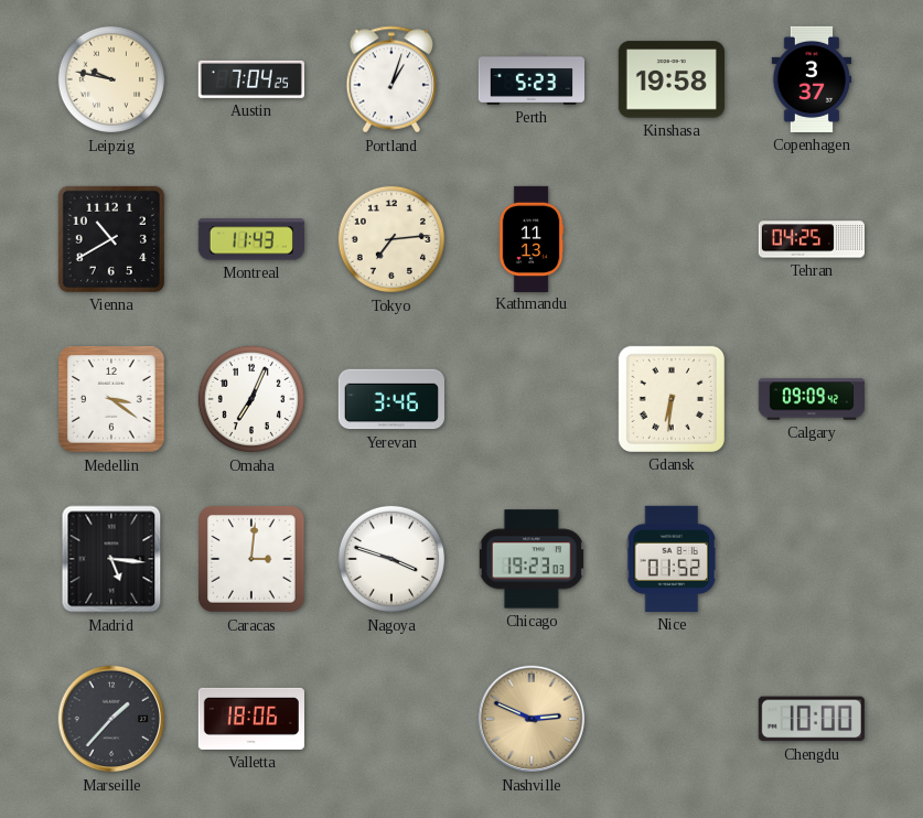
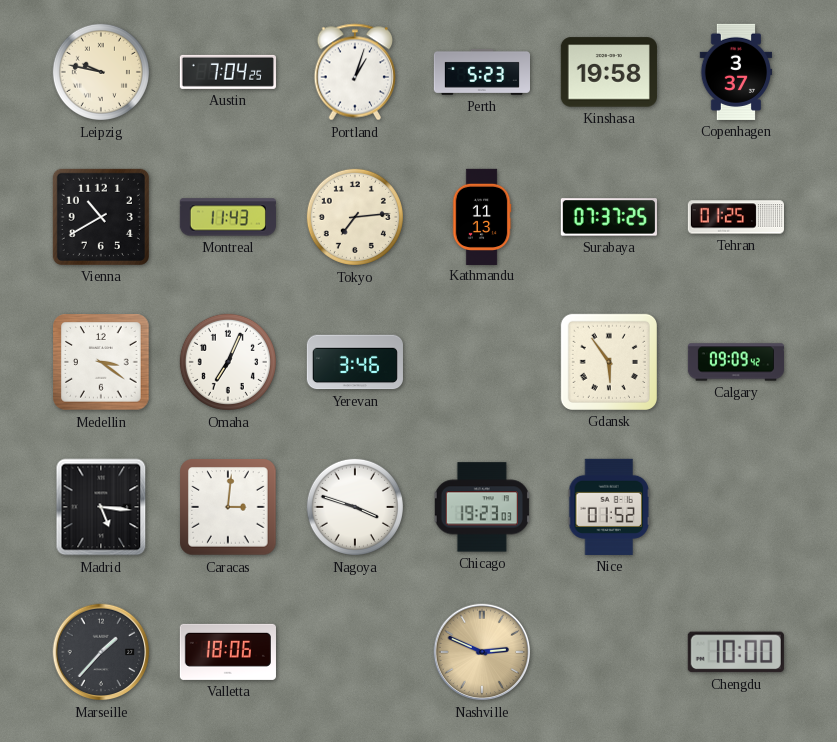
Surabaya: none -> 07:37
Tehran: 04:25 -> 01:25
Gdansk: 6:31 -> 5:54
